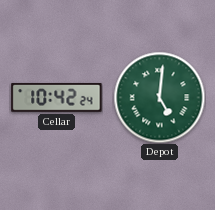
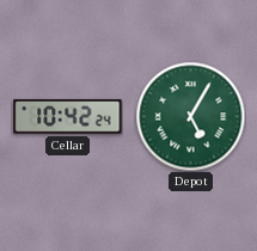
Depot: 5:01 -> 5:05
